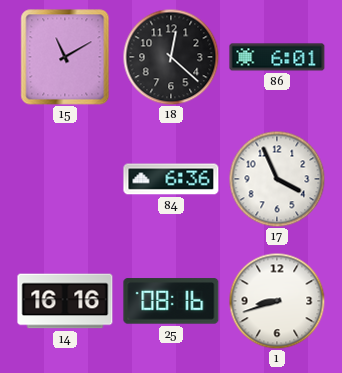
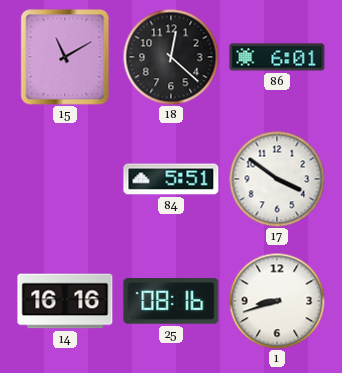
84: 6:36 -> 5:51
17: 3:56 -> 3:51
